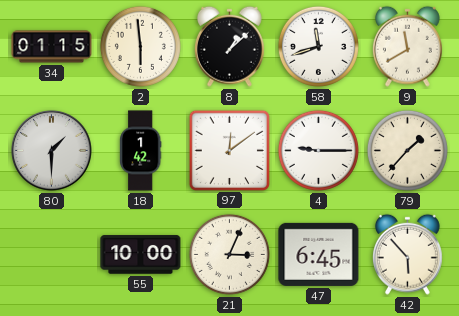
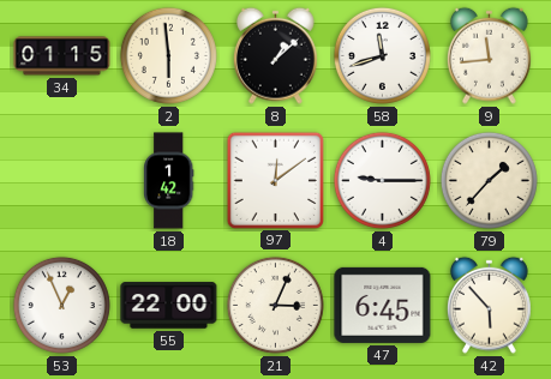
9: 11:40 -> 11:44
80: 1:30 -> none
53: none -> 12:56
55: 10:00 -> 22:00
